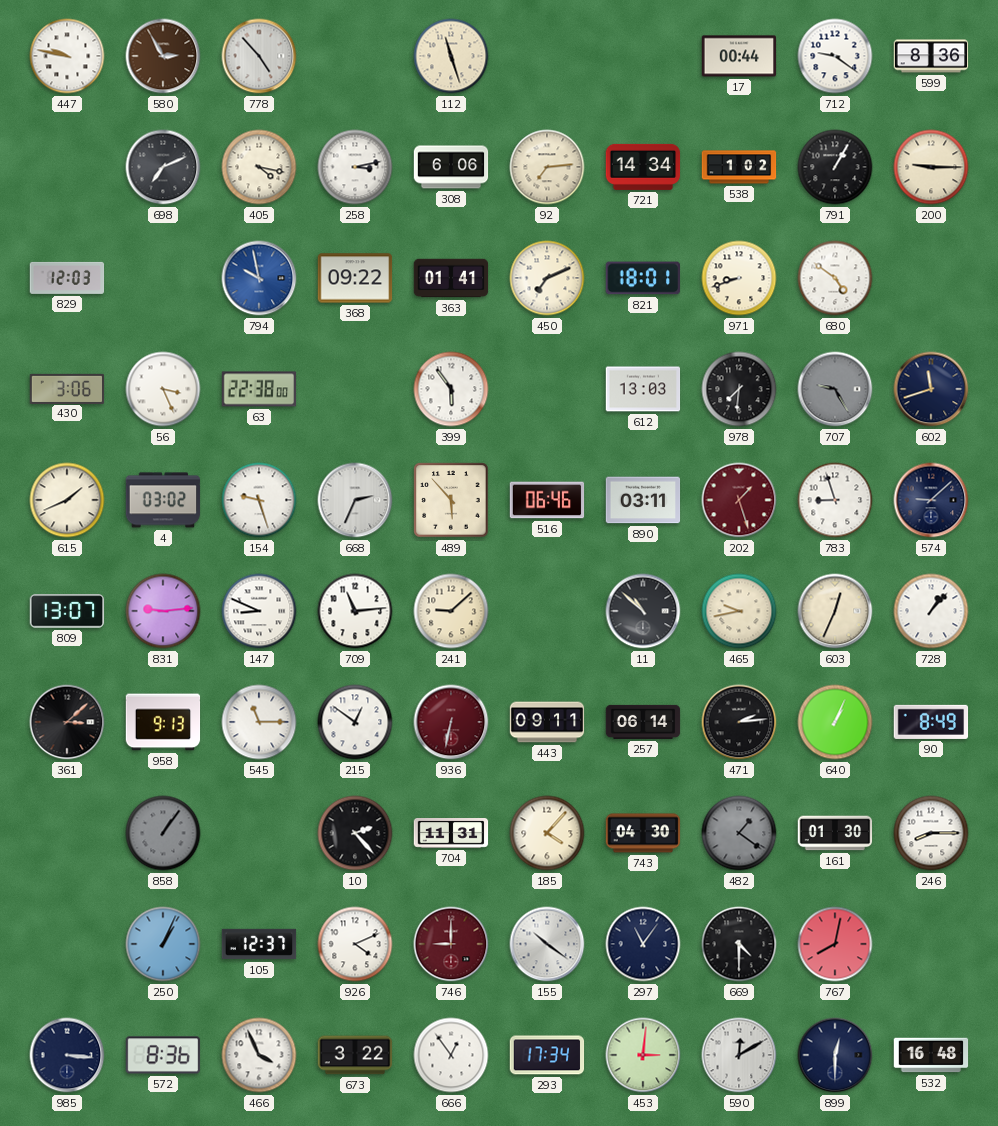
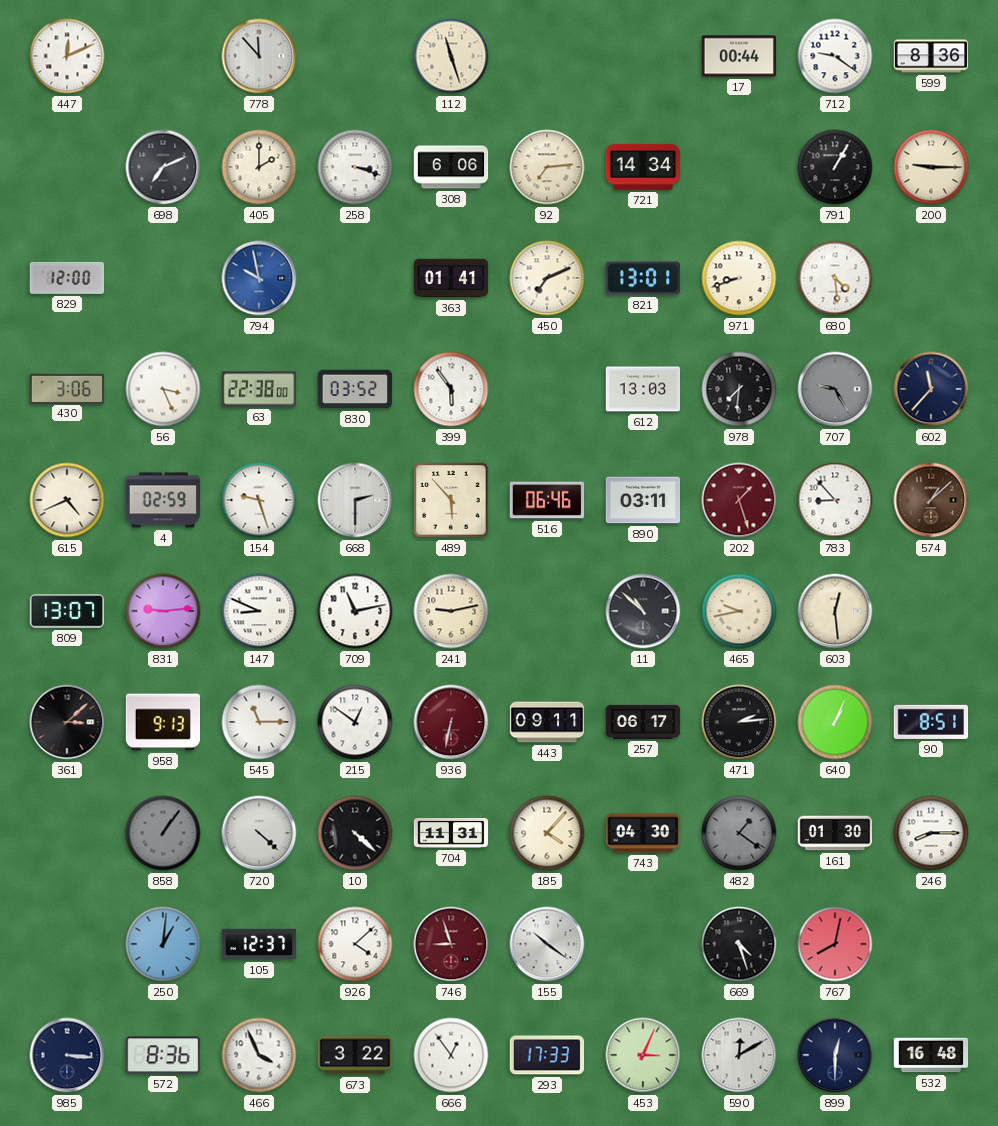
447: 9:47 -> 12:11
580: 2:55 -> none
778: 4:53 -> 11:53
405: 4:17 -> 2:00
258: 3:13 -> 3:18
538: 1:02 -> none
829: 12:03 -> 12:00
368: 09:22 -> none
821: 18:01 -> 13:01
680: 4:51 -> 4:29
830: none -> 03:52
602: 11:42 -> 11:37
615: 1:41 -> 4:41
4: 03:02 -> 02:59
668: 2:34 -> 2:30
783: 8:57 -> 8:53
574: 9:08 -> 1:08
574 dial: navy -> brown
709: 11:14 -> 11:13
241: 9:08 -> 9:13
603: 12:34 -> 12:29
728: 1:07 -> none
257: 06:14 -> 06:17
90: 8:49 -> 8:51
720: none -> 4:22
10: 2:23 -> 4:22
250: 1:04 -> 1:01
926: 4:11 -> 4:08
746: 9:00 -> 8:57
297: 11:06 -> none
669: 4:30 -> 4:27
293: 17:34 -> 17:33
453: 3:01 -> 3:04
